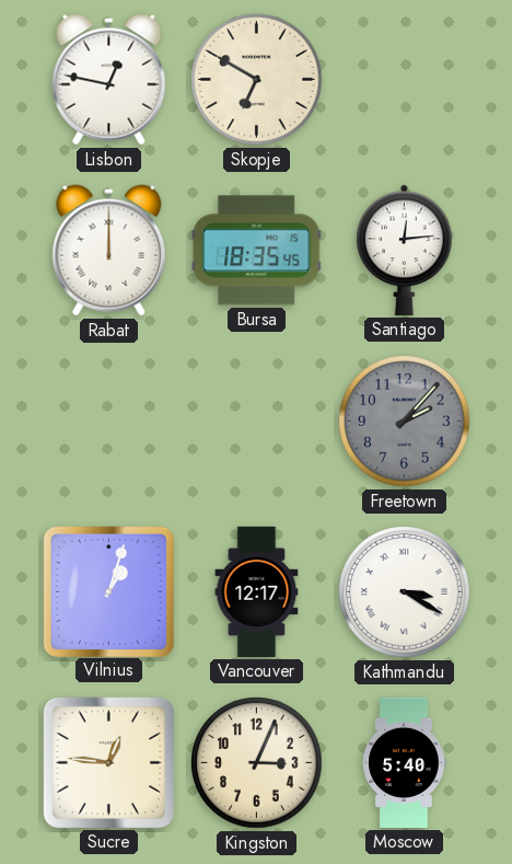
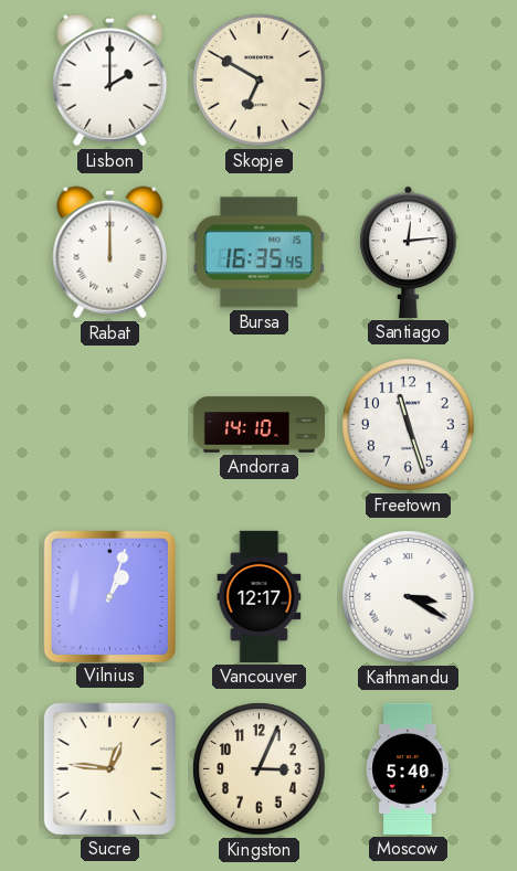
Lisbon: 12:47 -> 2:00
Bursa: 18:35 -> 16:35
Andorra: none -> 14:10
Freetown: 2:07 -> 11:27
Freetown dial: grey -> white
